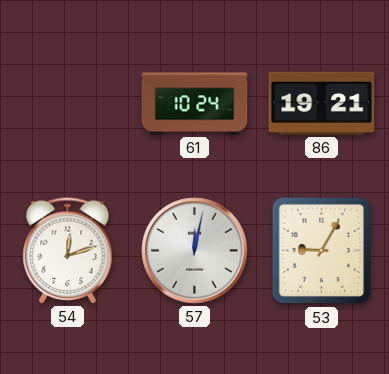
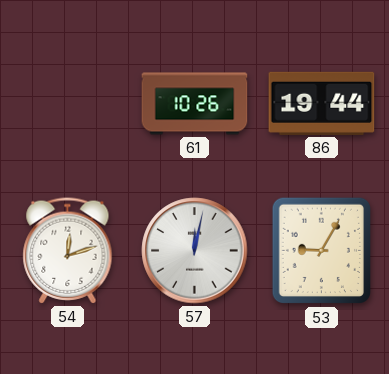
61: 10:24 -> 10:26
86: 19:21 -> 19:44
